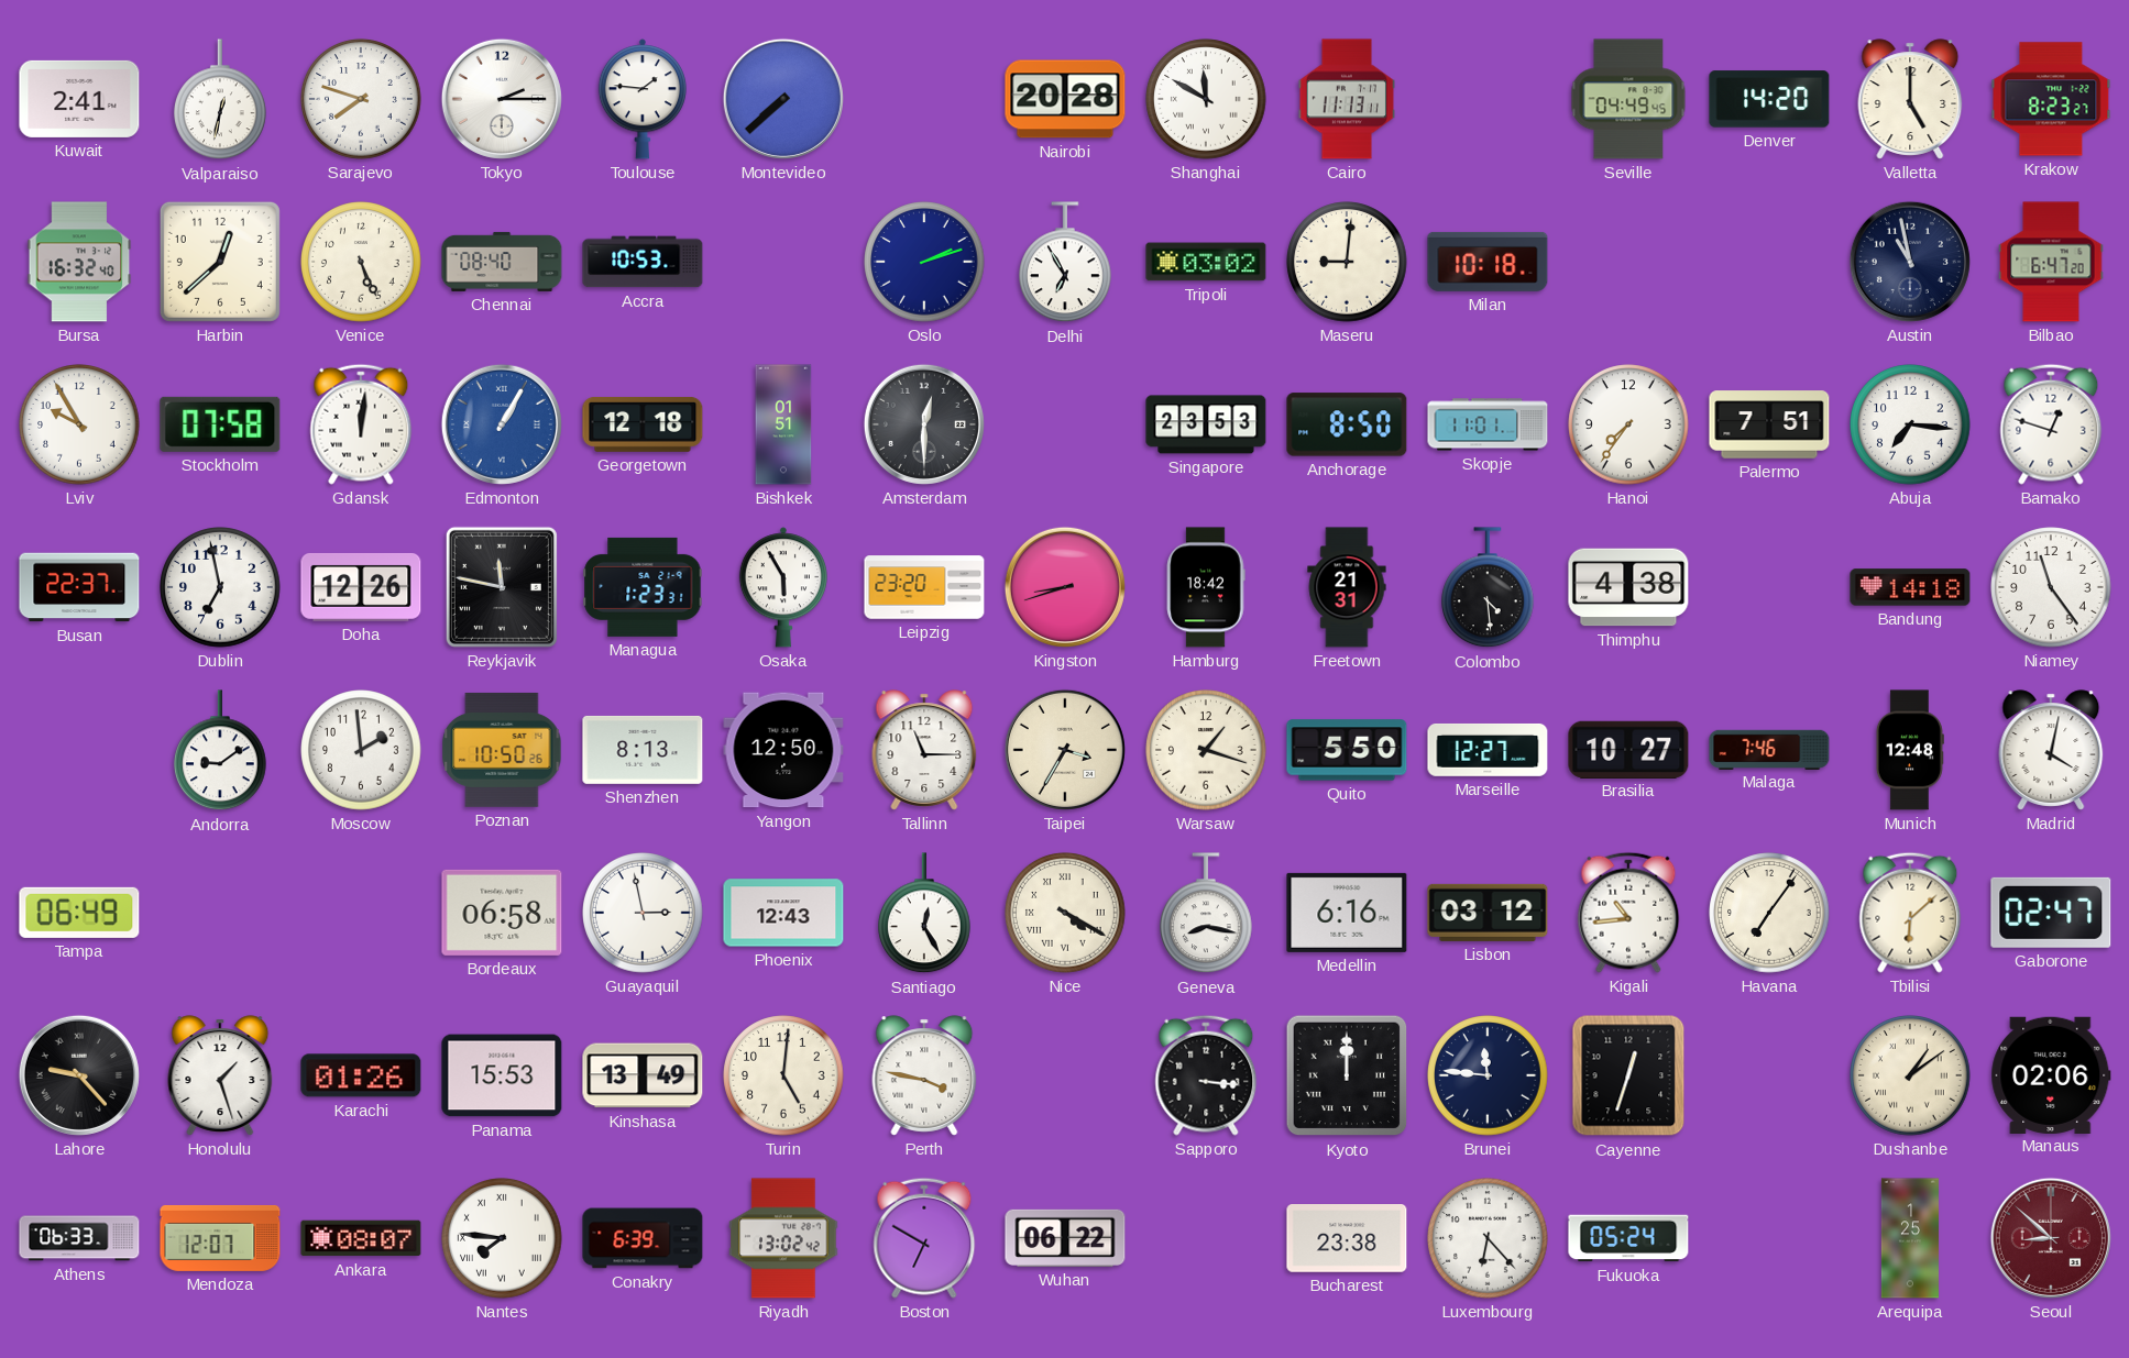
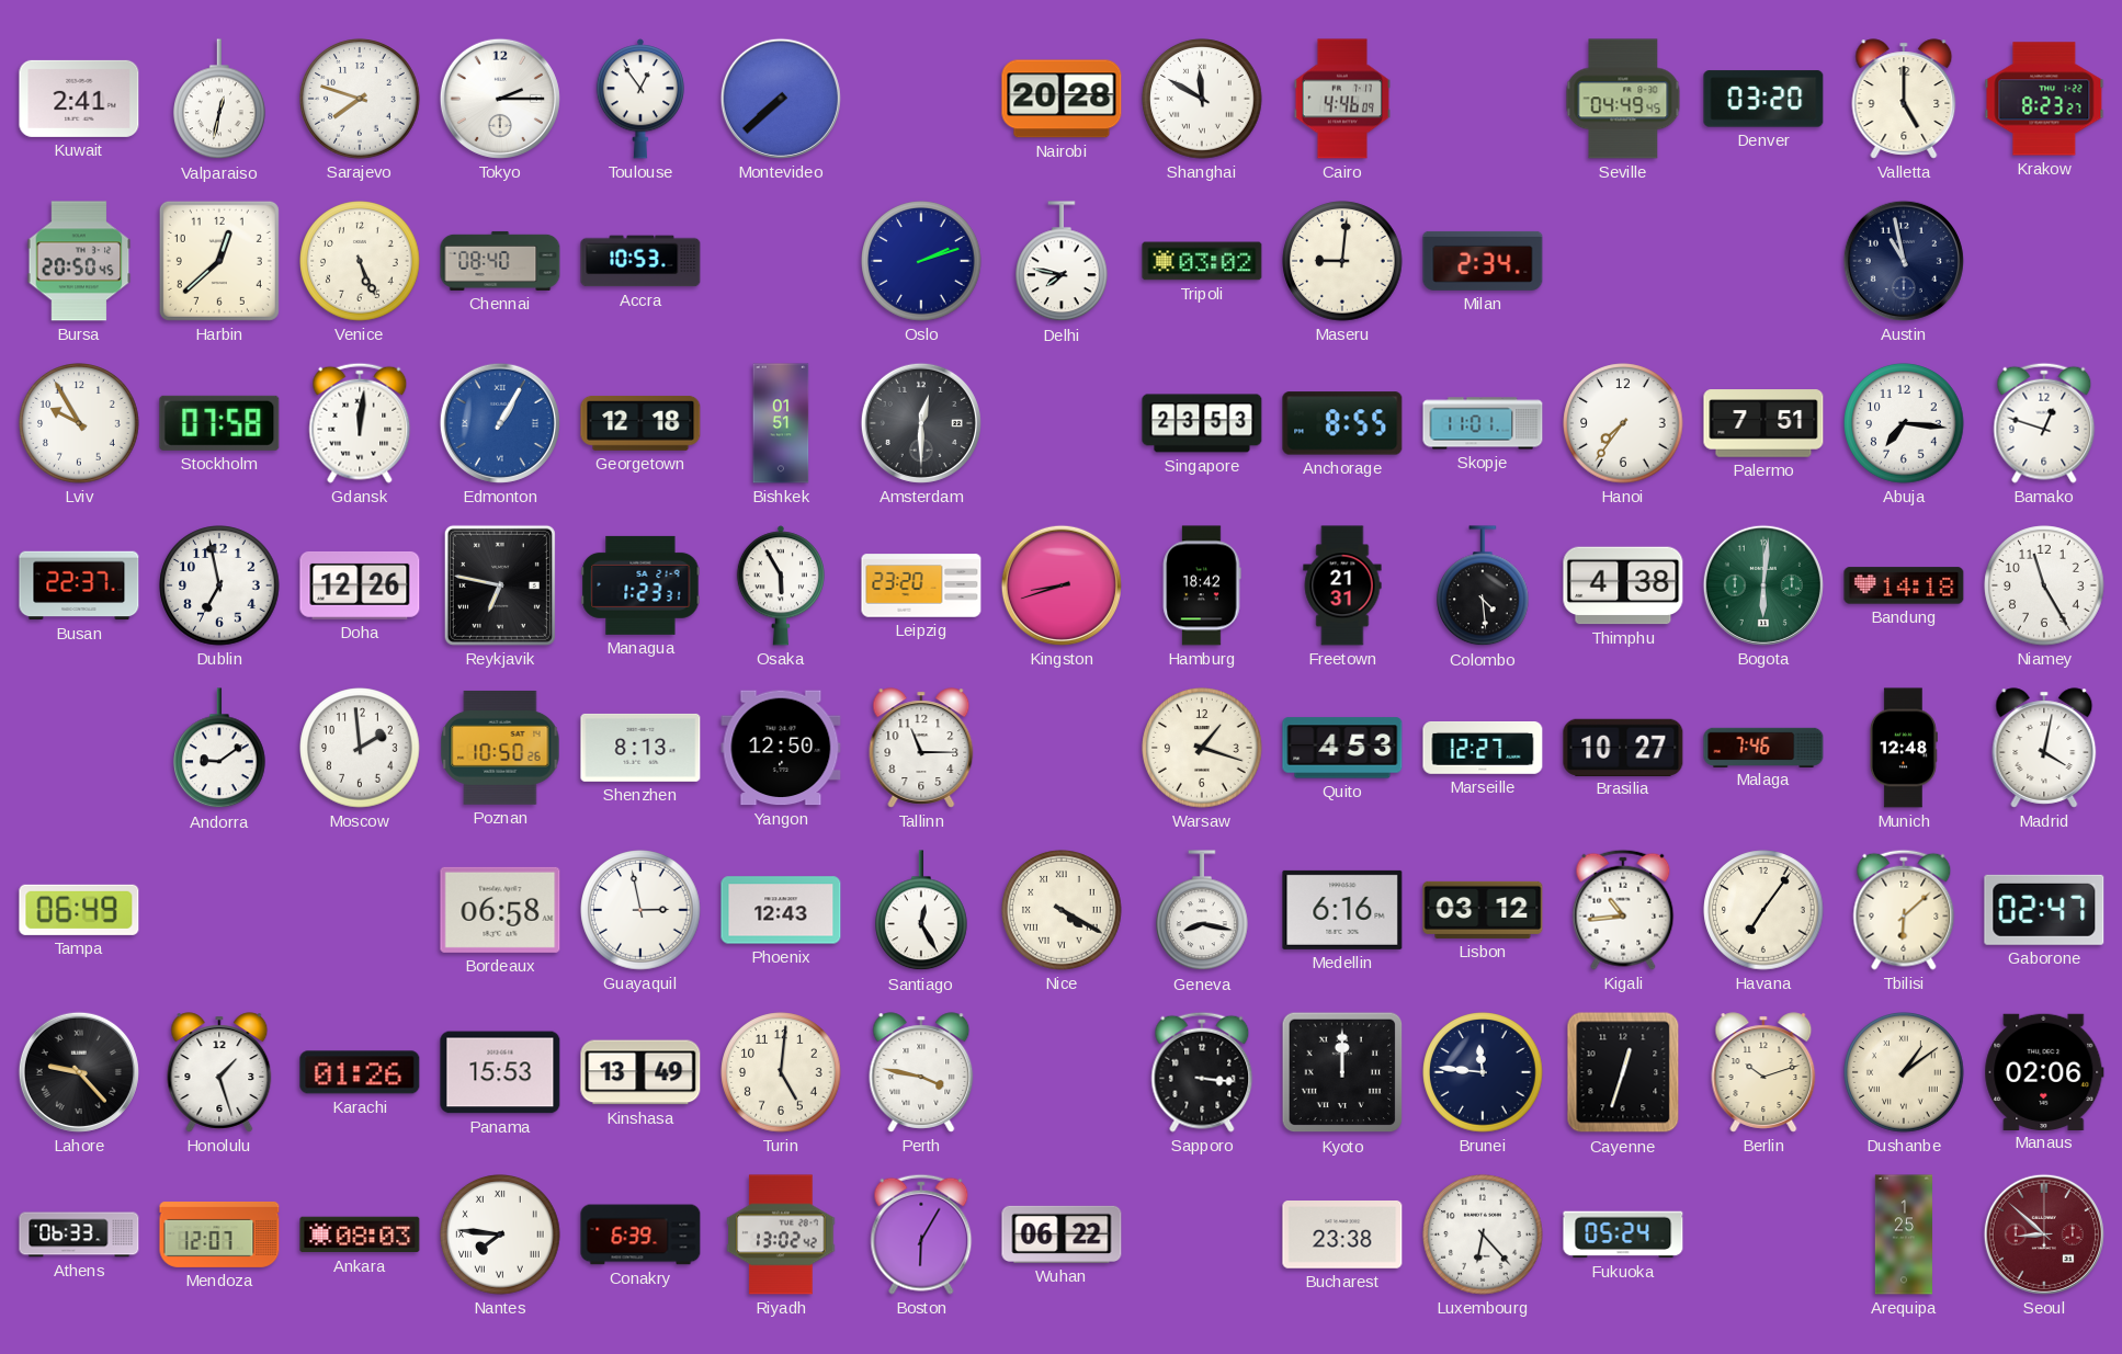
Toulouse: 1:46 -> 12:54
Cairo: 11:13 -> 4:46
Denver: 14:20 -> 03:20
Bursa: 16:32 -> 20:50
Delhi: 6:55 -> 7:47
Milan: 10:18 -> 2:34
Bilbao: 6:47 -> none
Anchorage: 8:50 -> 8:55
Reykjavik: 11:47 -> 6:47
Bogota: none -> 6:01
Niamey: 11:24 -> 11:25
Taipei: 3:35 -> none
Quito: 5:50 -> 4:53
Berlin: none -> 10:12
Ankara: 08:07 -> 08:03
Boston: 6:50 -> 6:05
